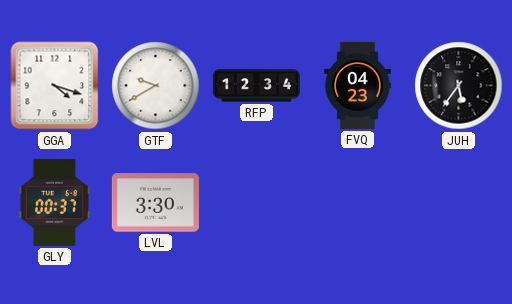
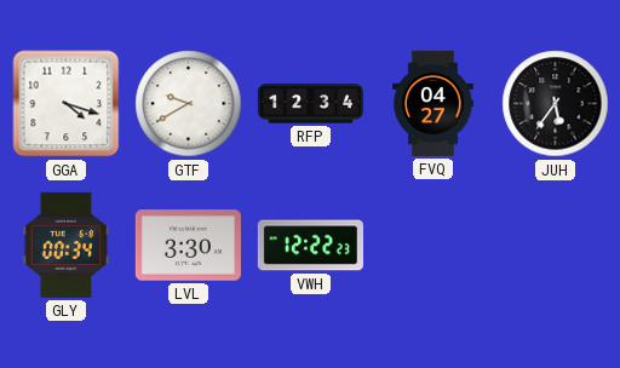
FVQ: 04:23 -> 04:27
GLY: 00:37 -> 00:34
VWH: none -> 12:22
